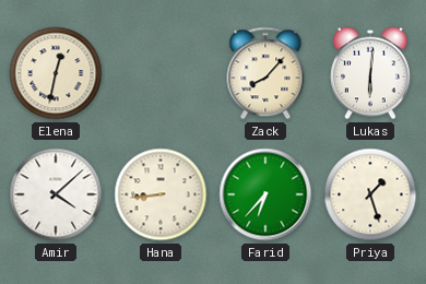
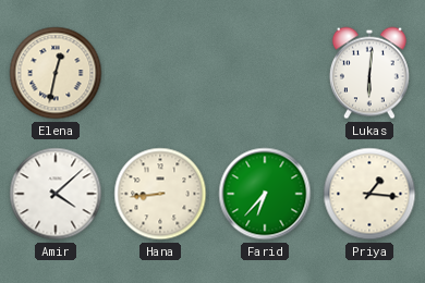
Zack: 8:07 -> none
Priya: 1:27 -> 1:16
